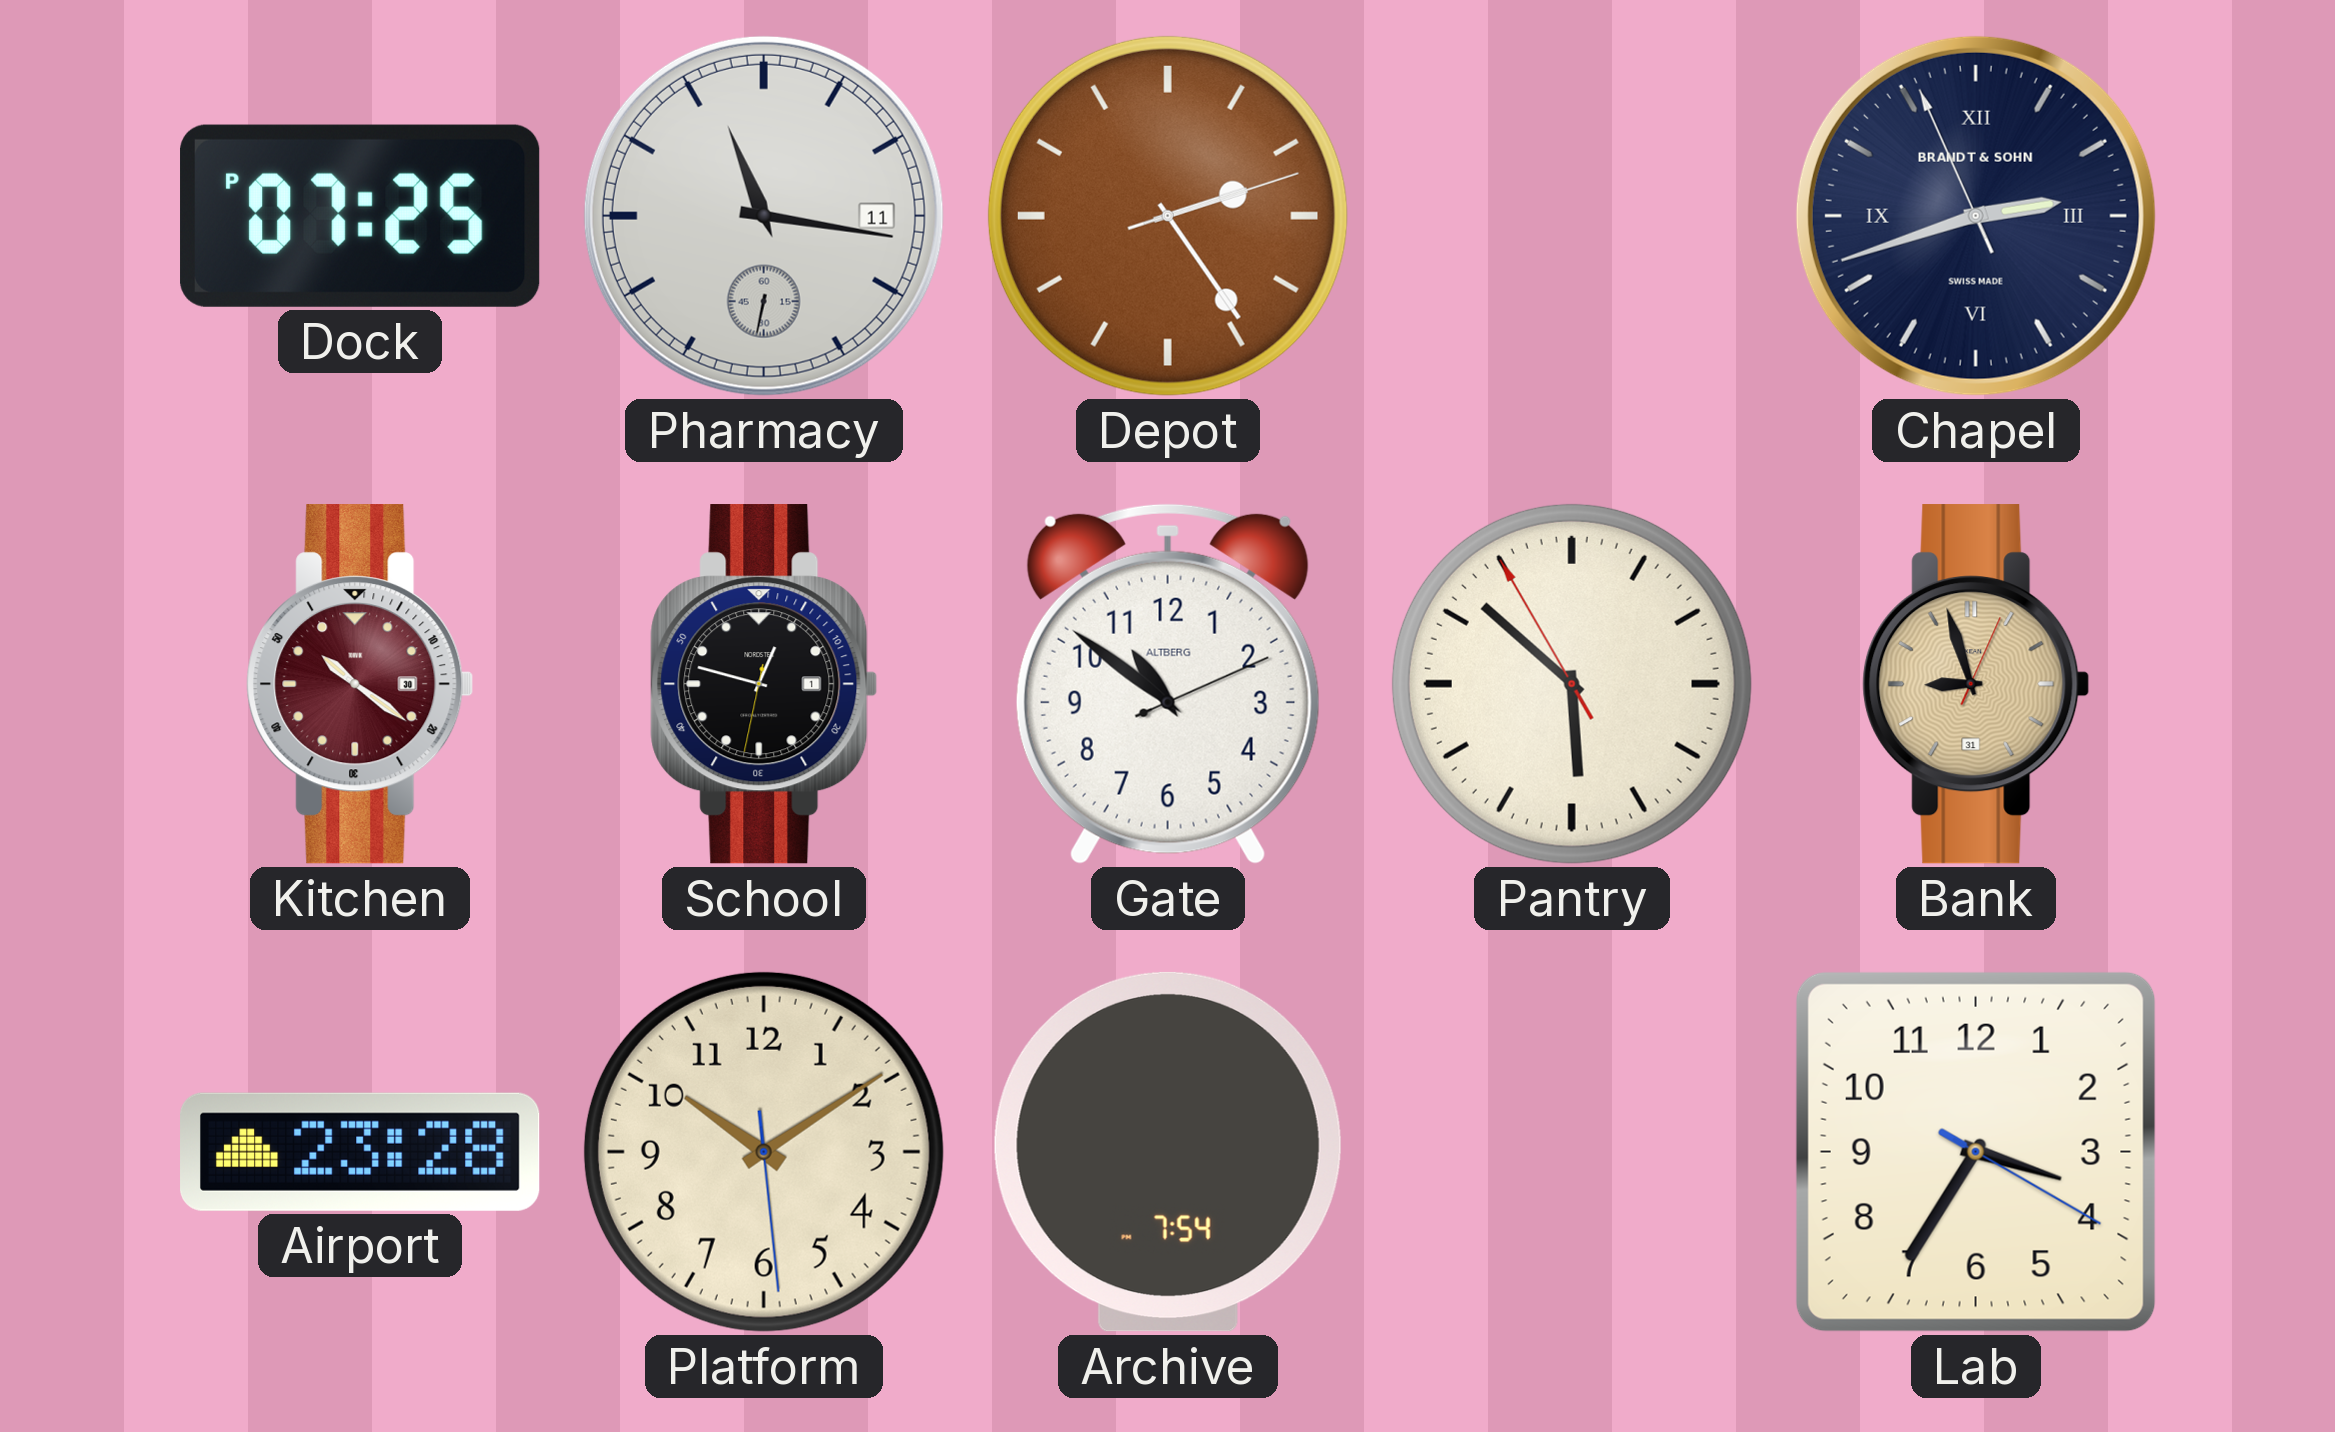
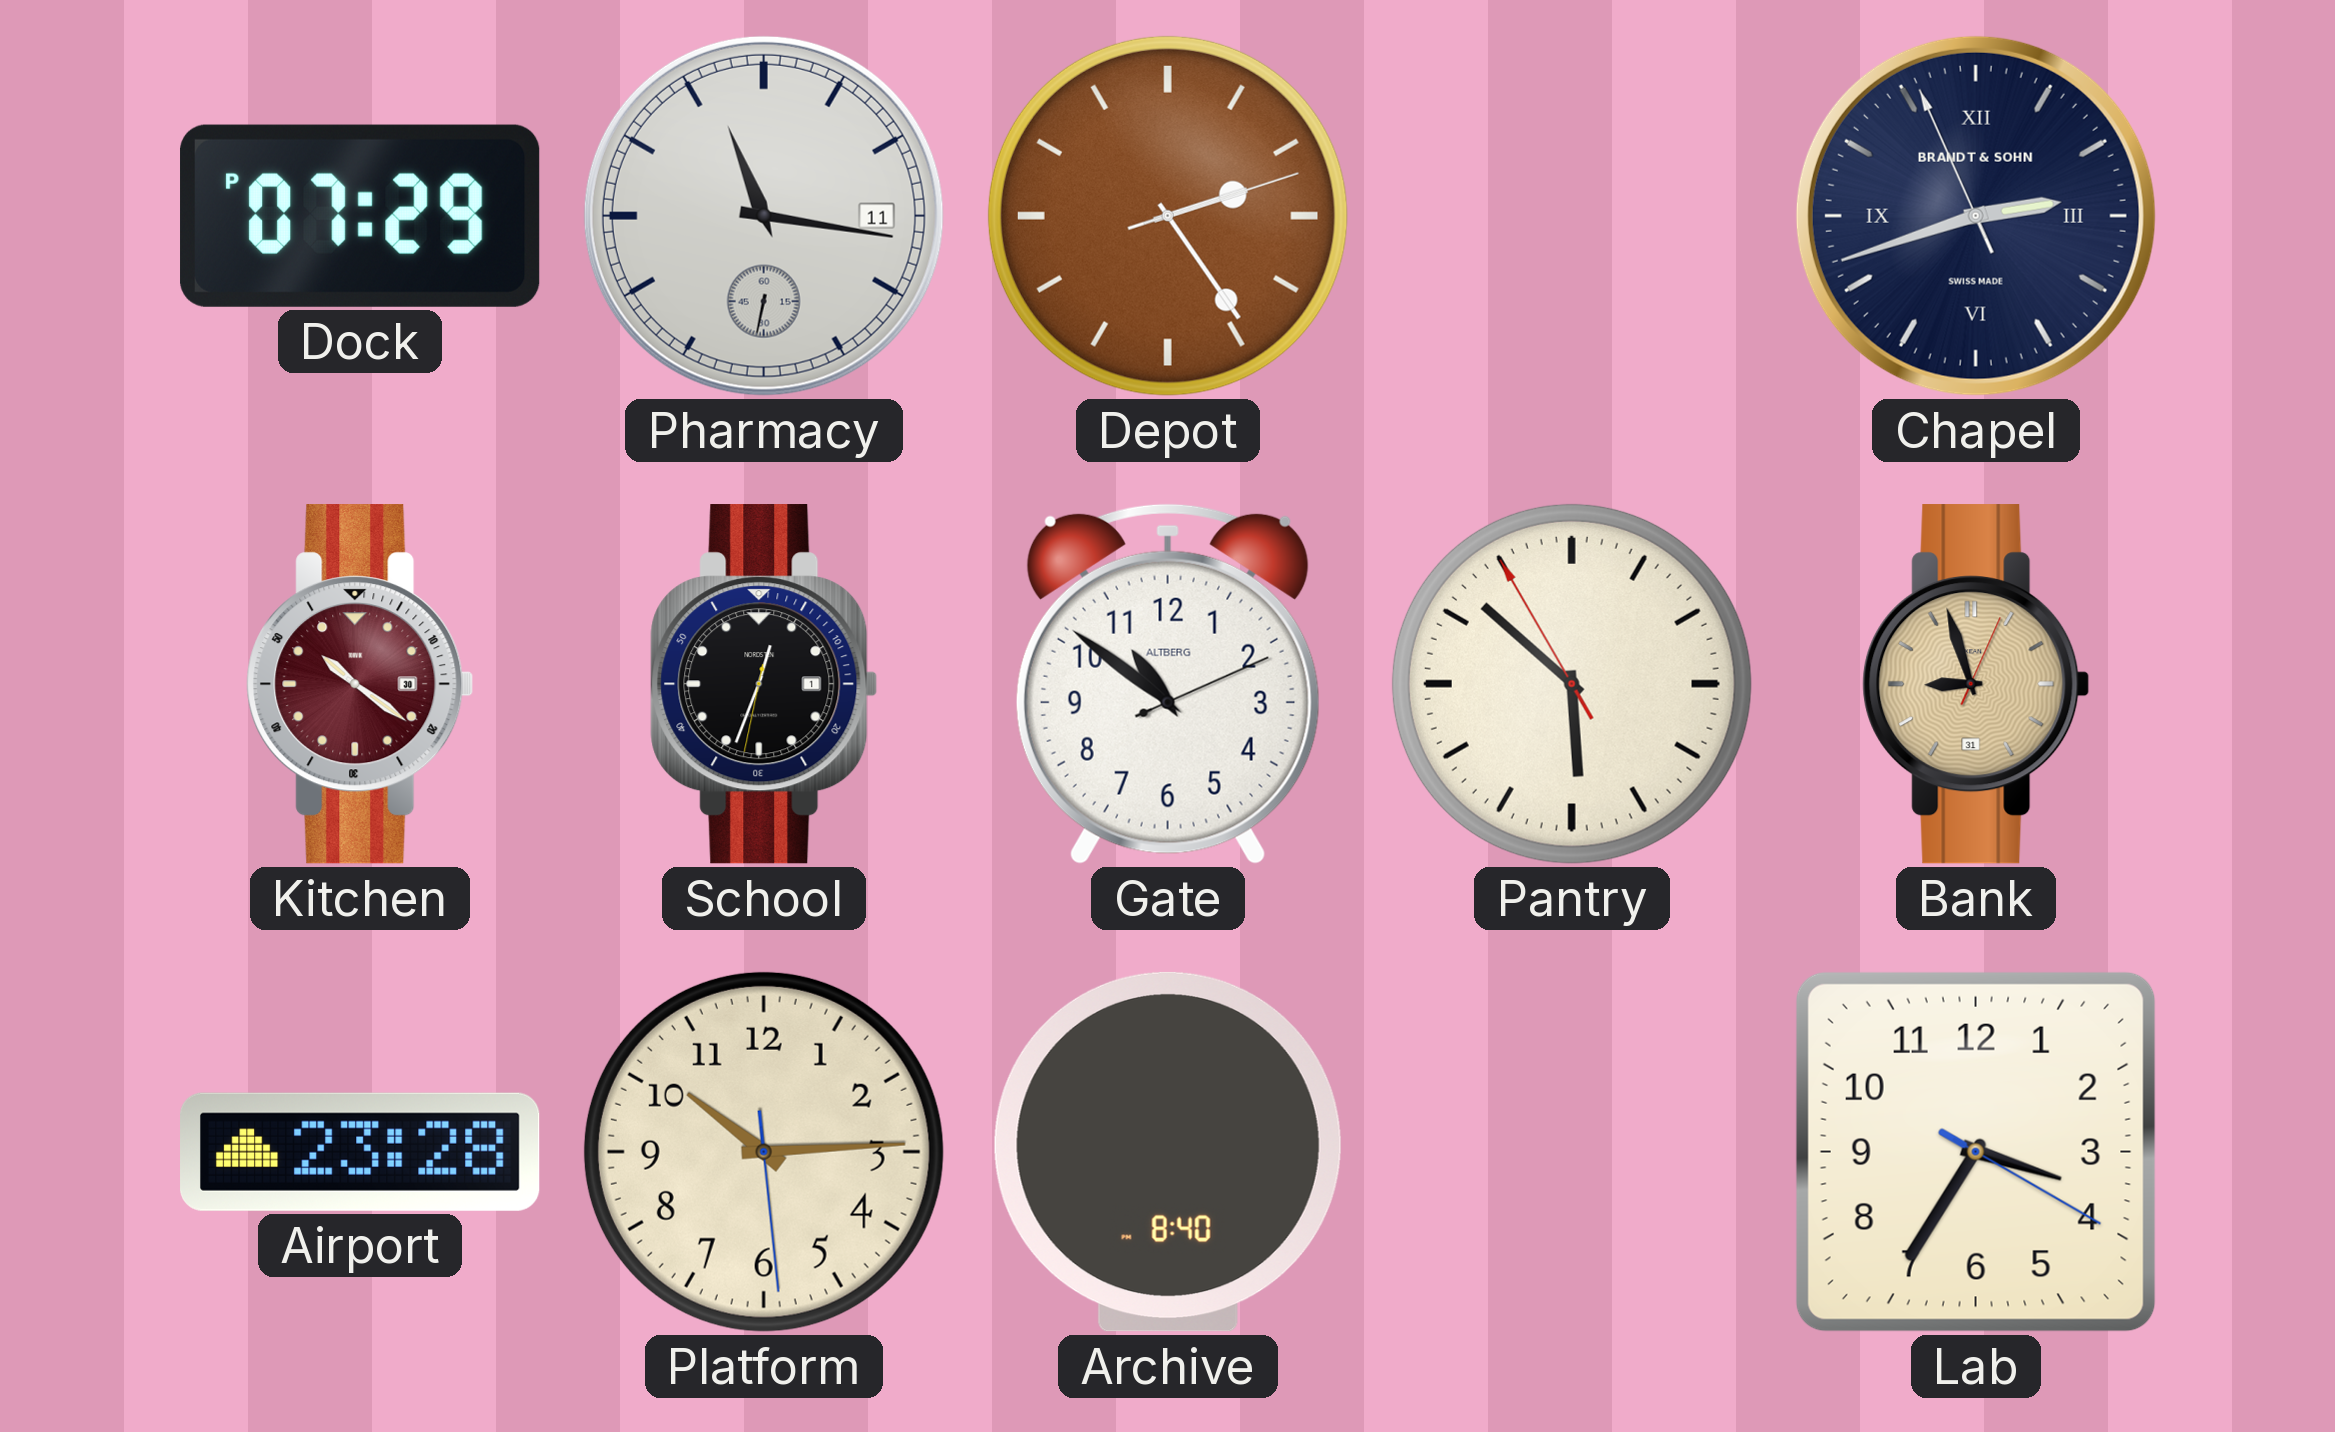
Dock: 07:25 -> 07:29
School: 12:47 -> 12:33
Platform: 10:09 -> 10:14
Archive: 7:54 -> 8:40
